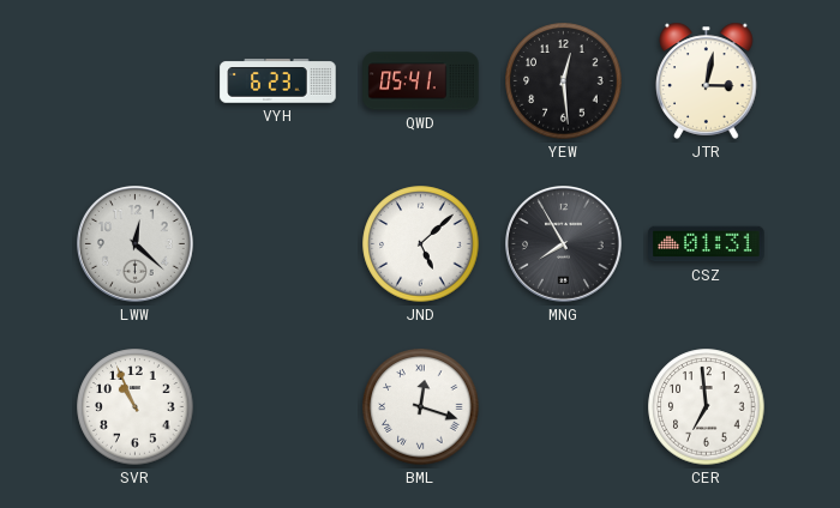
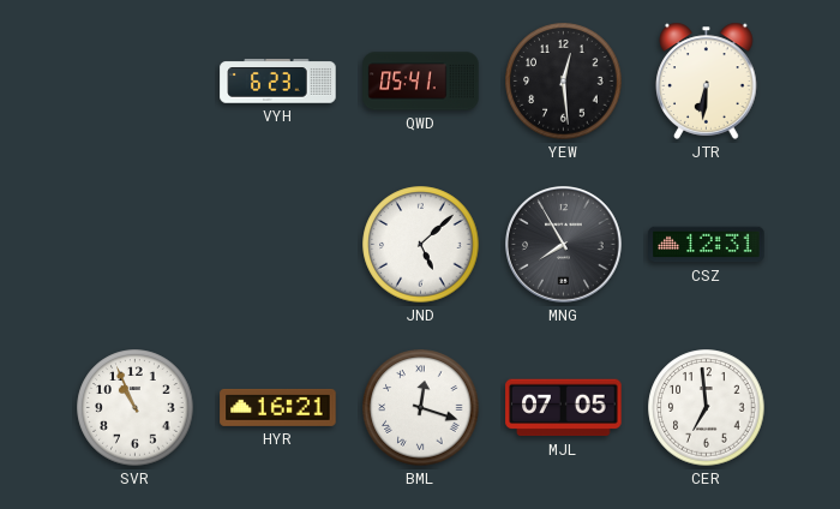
JTR: 3:02 -> 6:31
LWW: 12:22 -> none
CSZ: 01:31 -> 12:31
HYR: none -> 16:21
MJL: none -> 07:05
